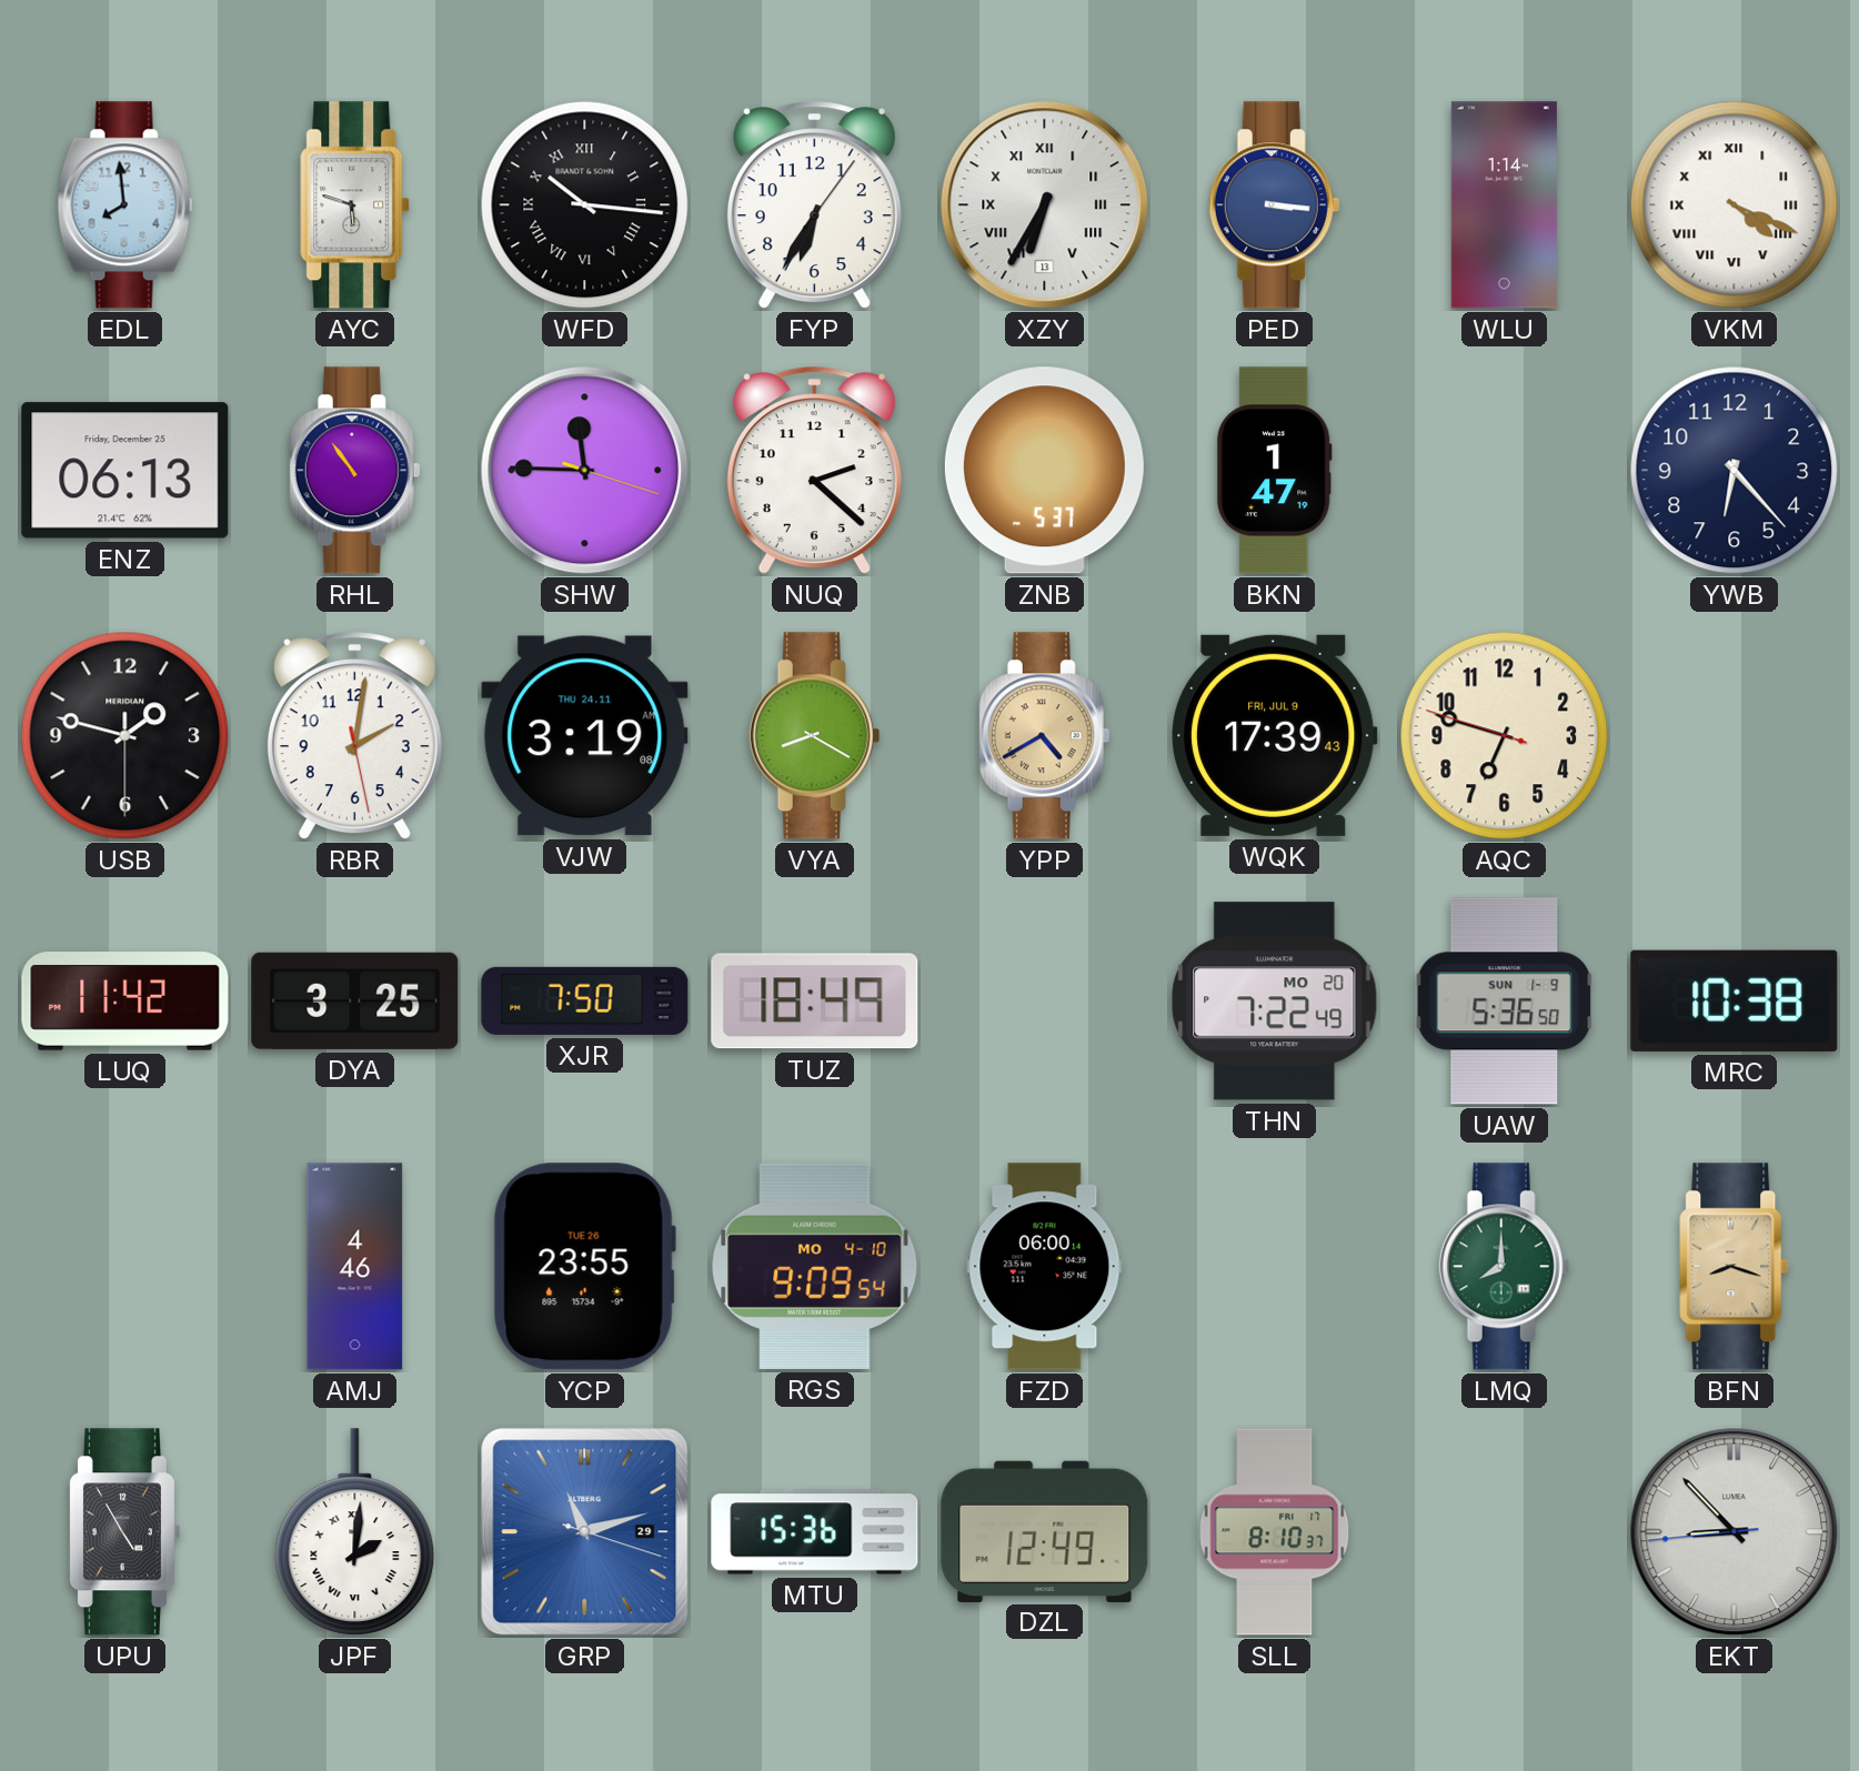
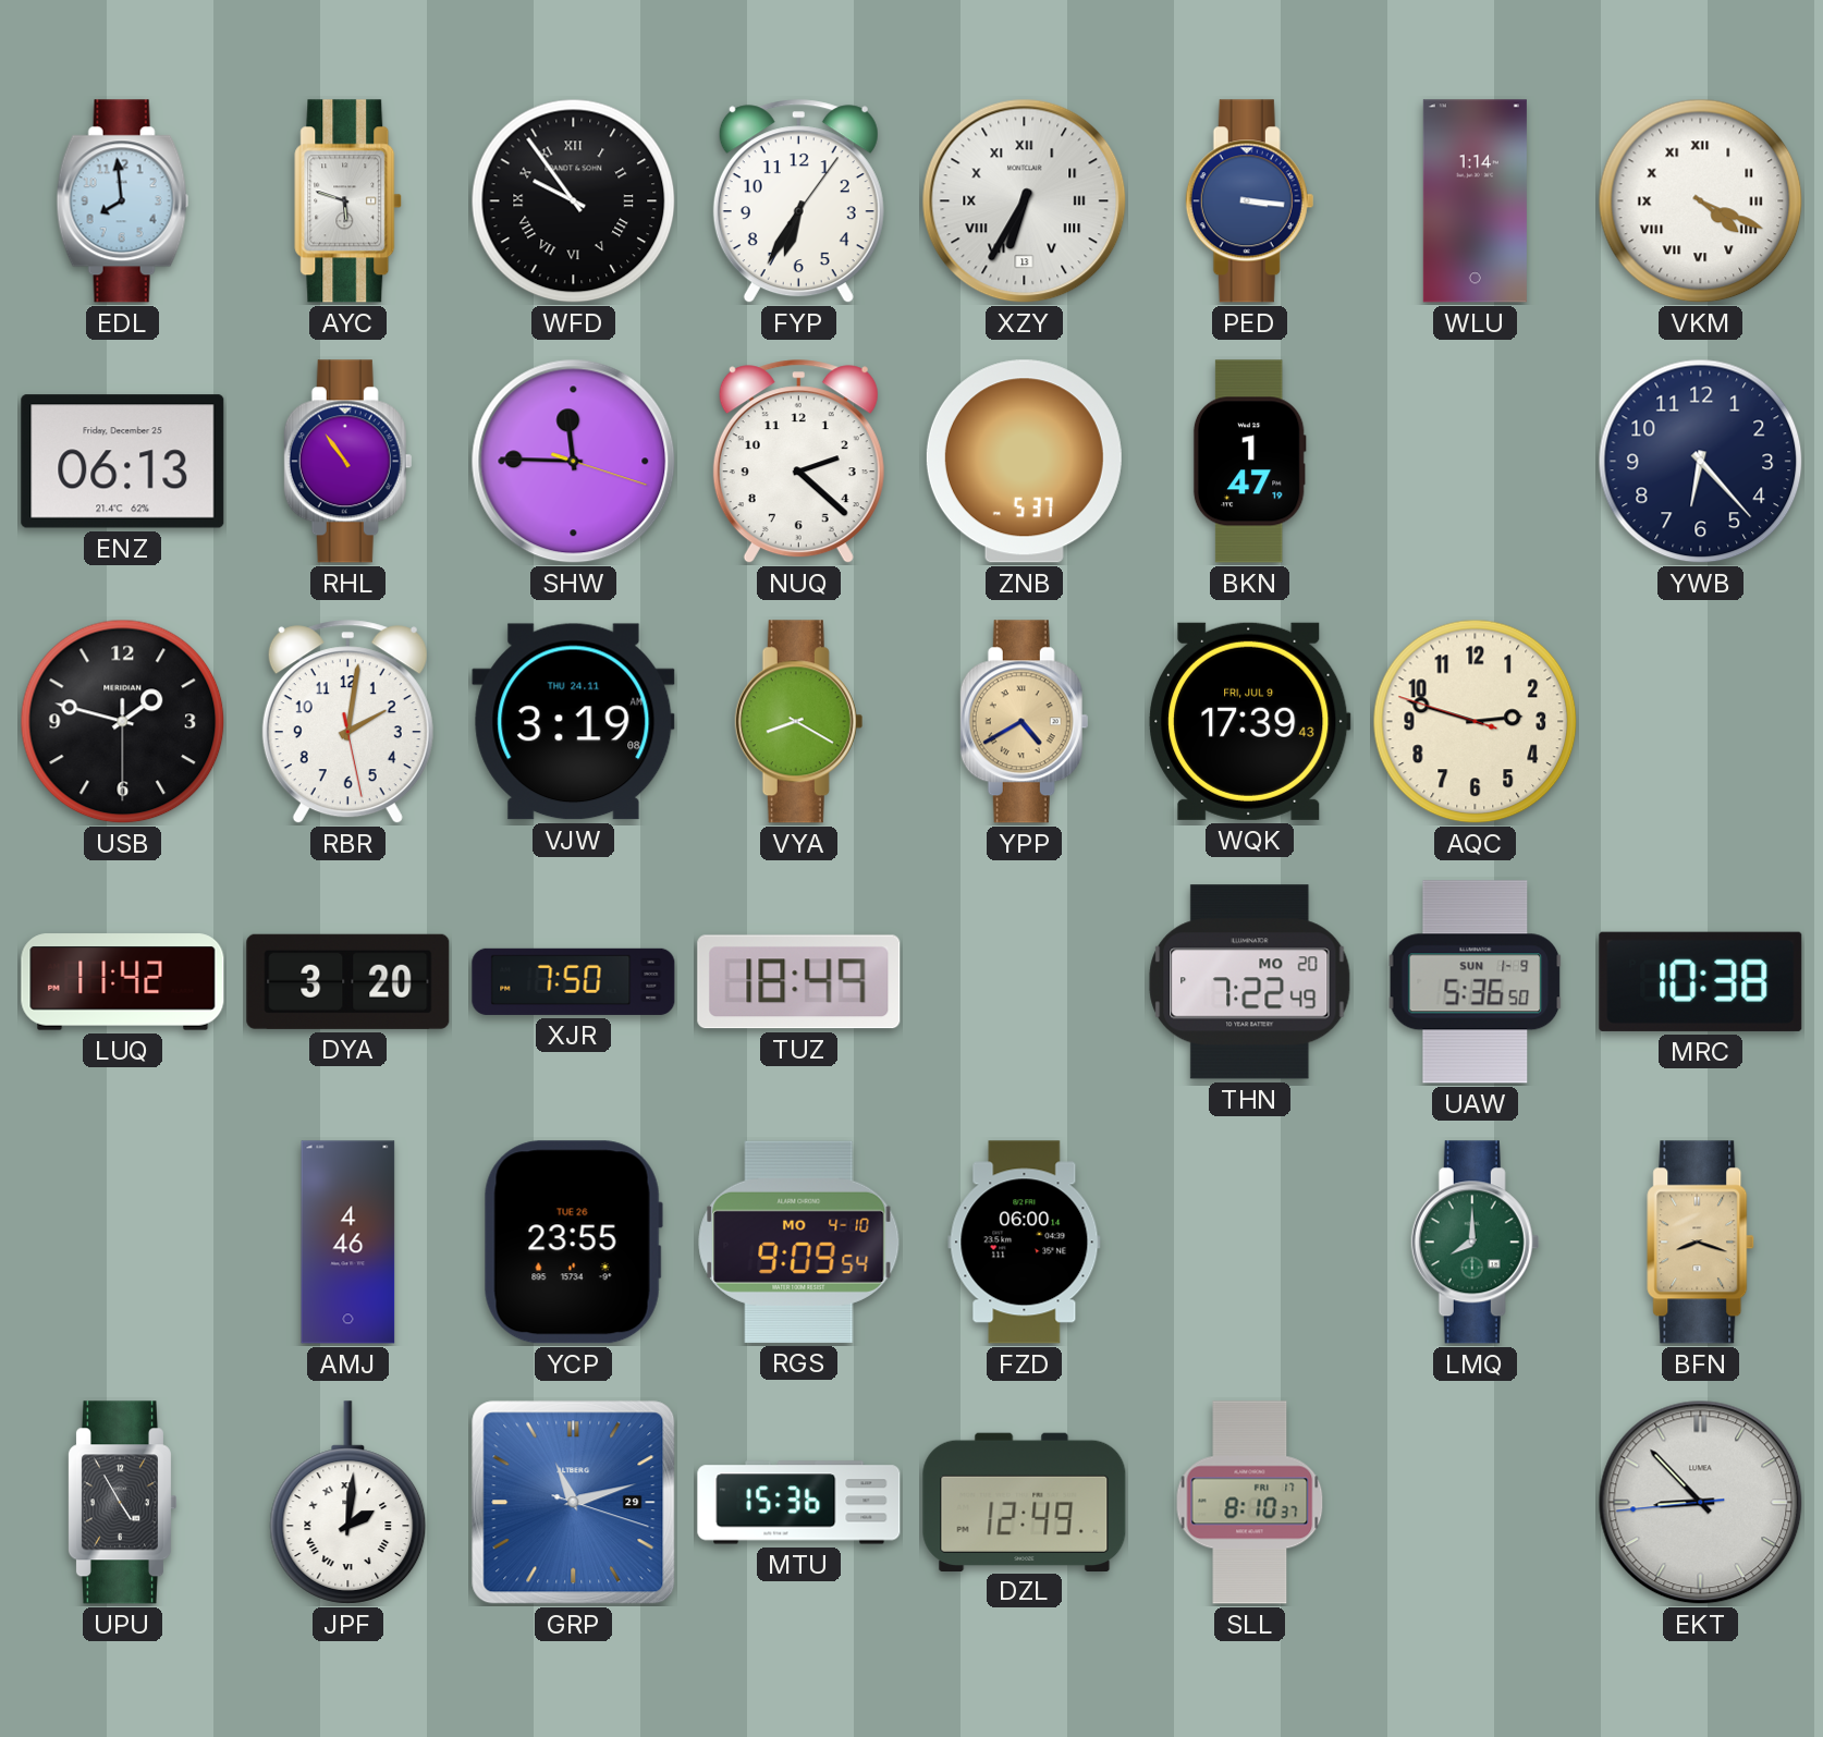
WFD: 10:16 -> 9:54
AQC: 6:47 -> 2:47
DYA: 3:25 -> 3:20
